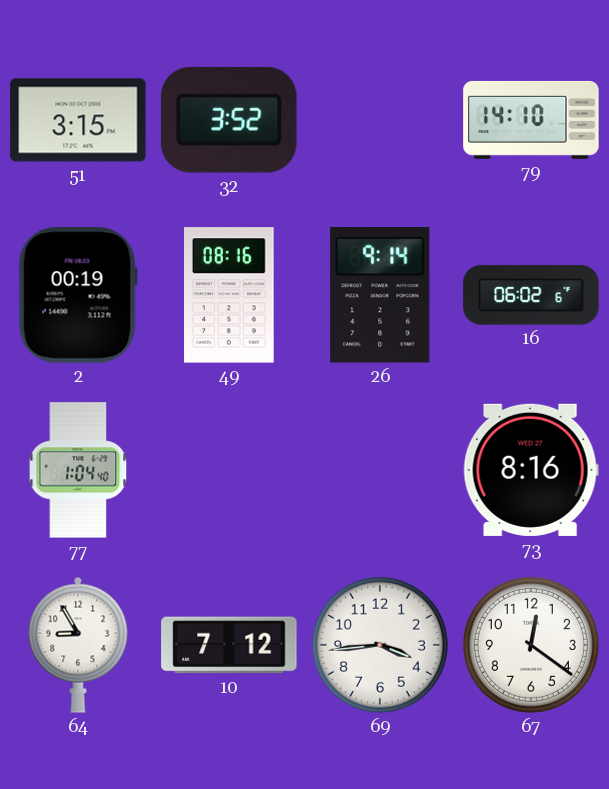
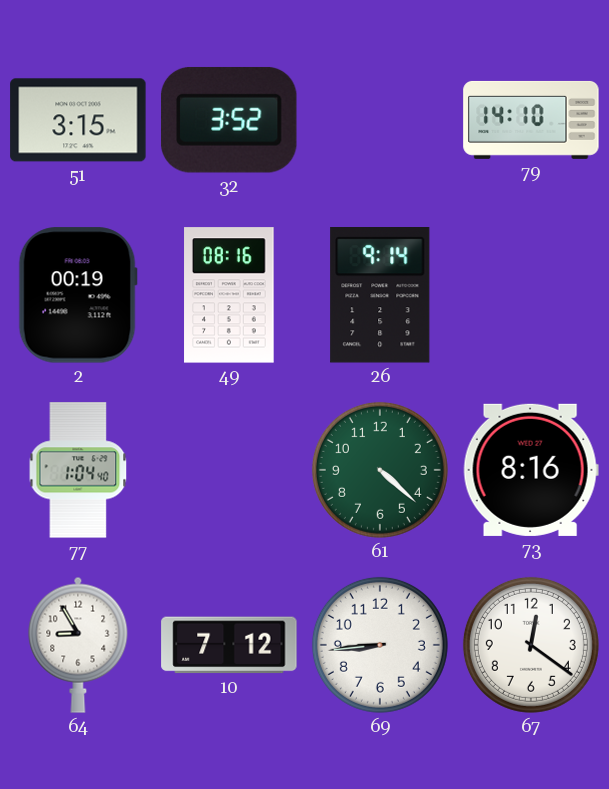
16: 06:02 -> none
61: none -> 4:22
69: 3:44 -> 8:44
